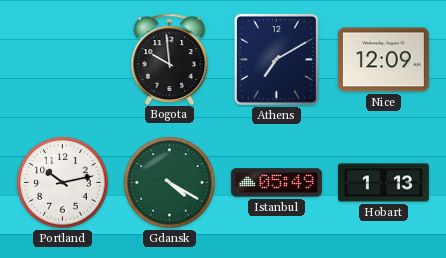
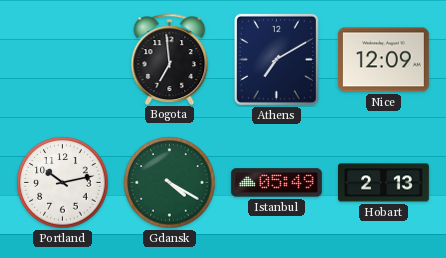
Bogota: 9:59 -> 6:59
Hobart: 1:13 -> 2:13
